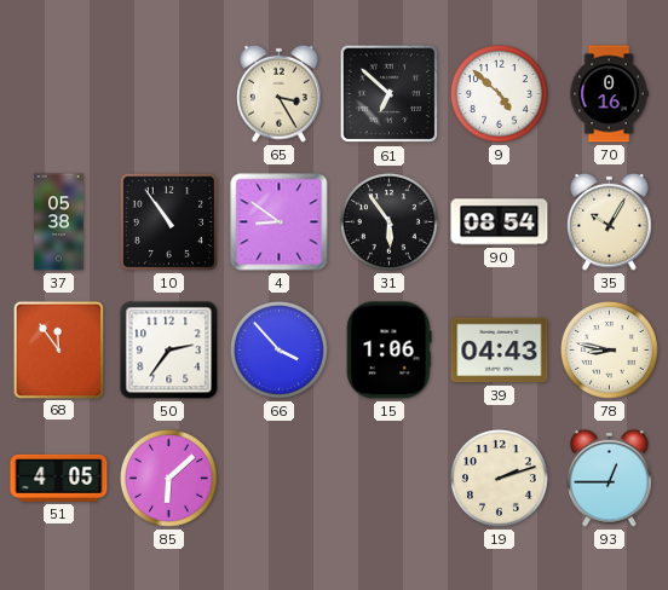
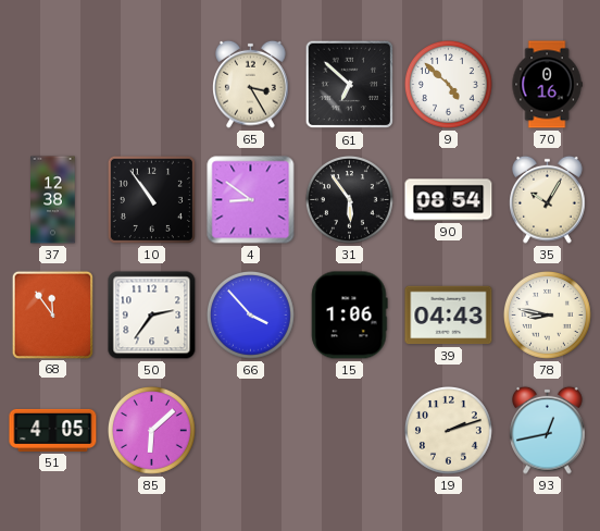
37: 05:38 -> 12:38
93: 12:45 -> 12:43
